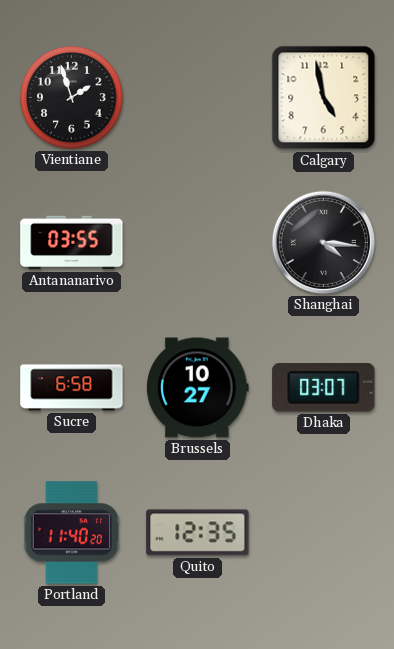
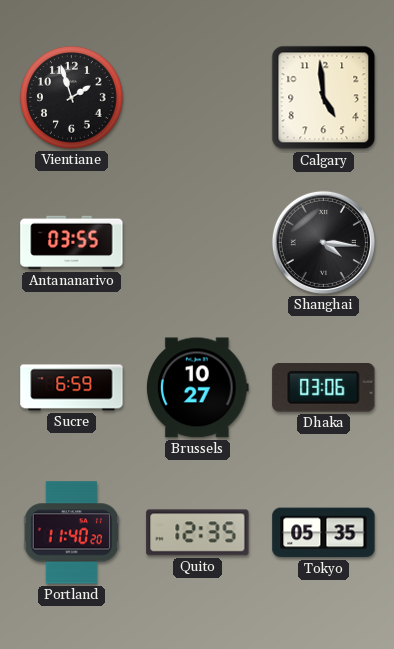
Calgary: 4:58 -> 4:59
Sucre: 6:58 -> 6:59
Dhaka: 03:07 -> 03:06
Tokyo: none -> 05:35
